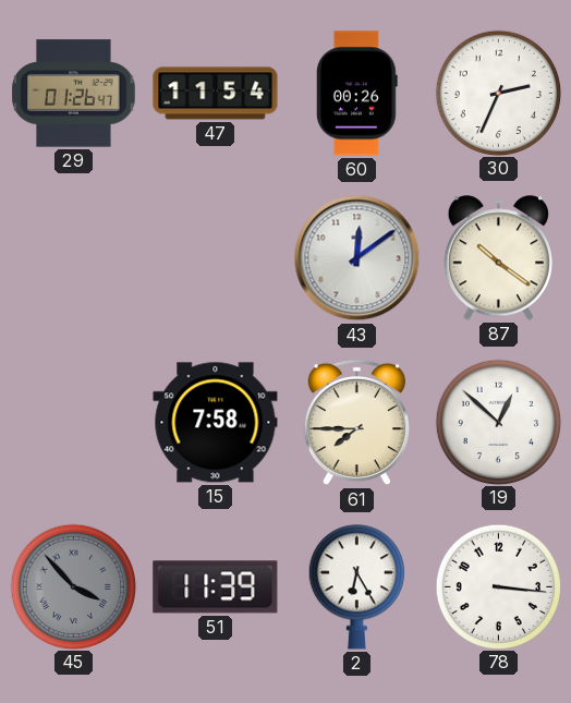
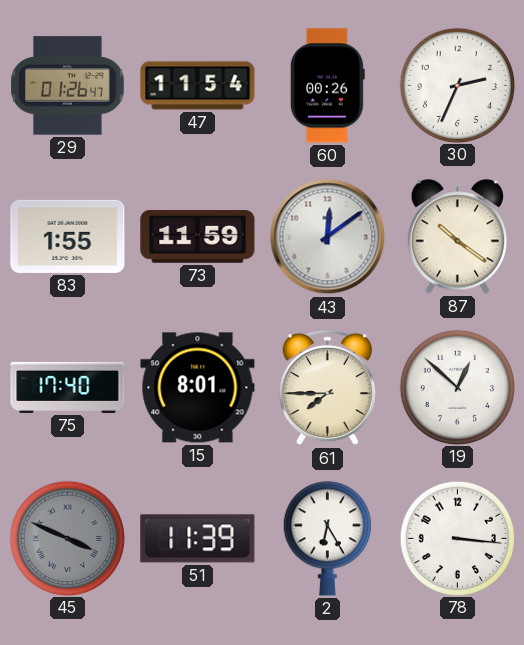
83: none -> 1:55
73: none -> 11:59
75: none -> 17:40
15: 7:58 -> 8:01
45: 3:53 -> 3:49
